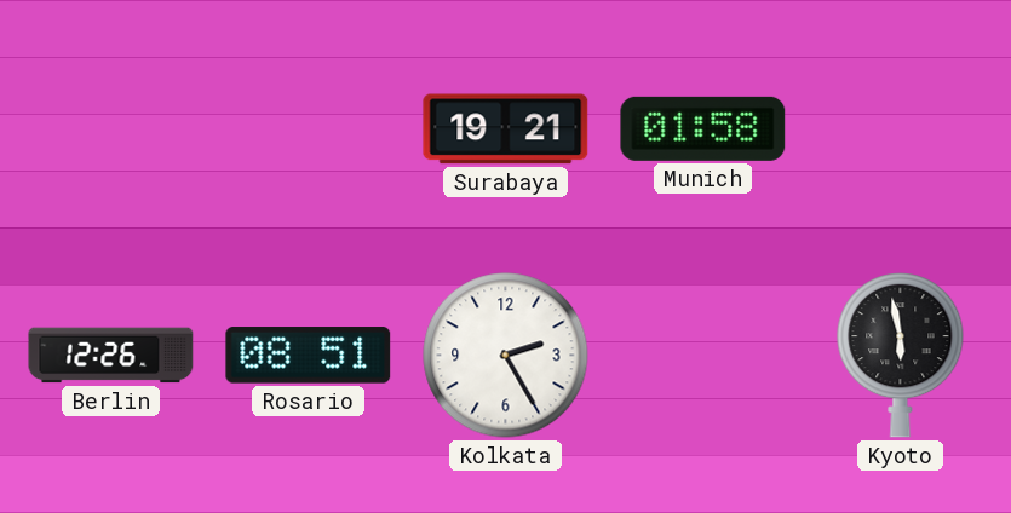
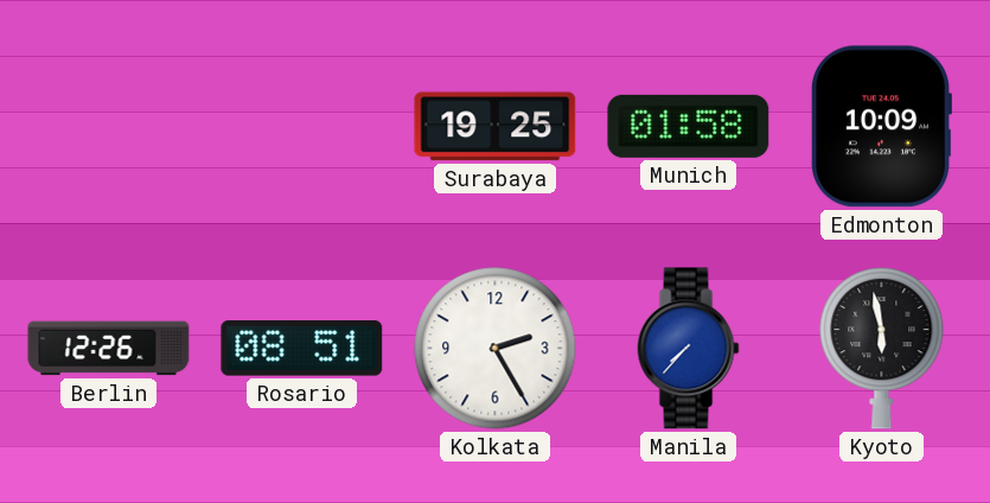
Surabaya: 19:21 -> 19:25
Edmonton: none -> 10:09
Manila: none -> 7:37
